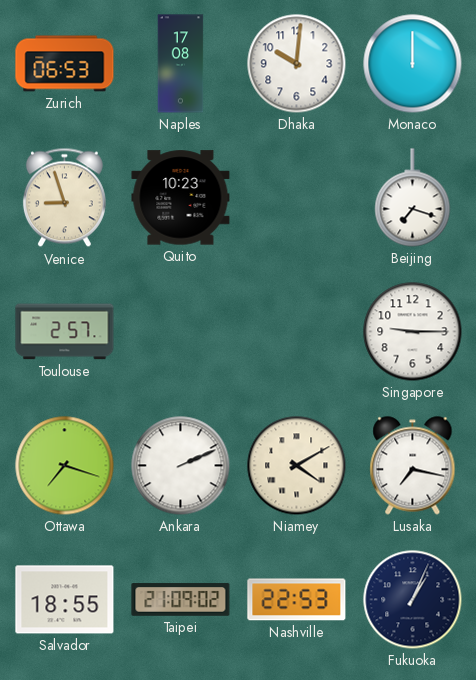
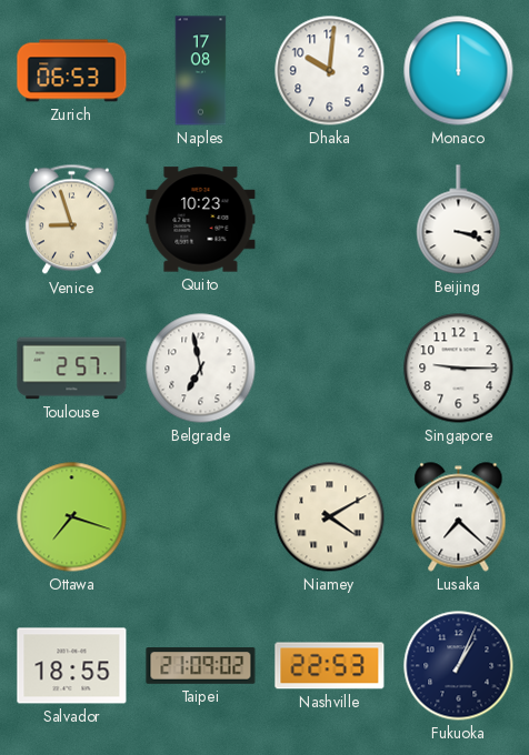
Beijing: 7:18 -> 3:18
Belgrade: none -> 6:58
Ankara: 2:11 -> none
Lusaka: 7:17 -> 7:22
